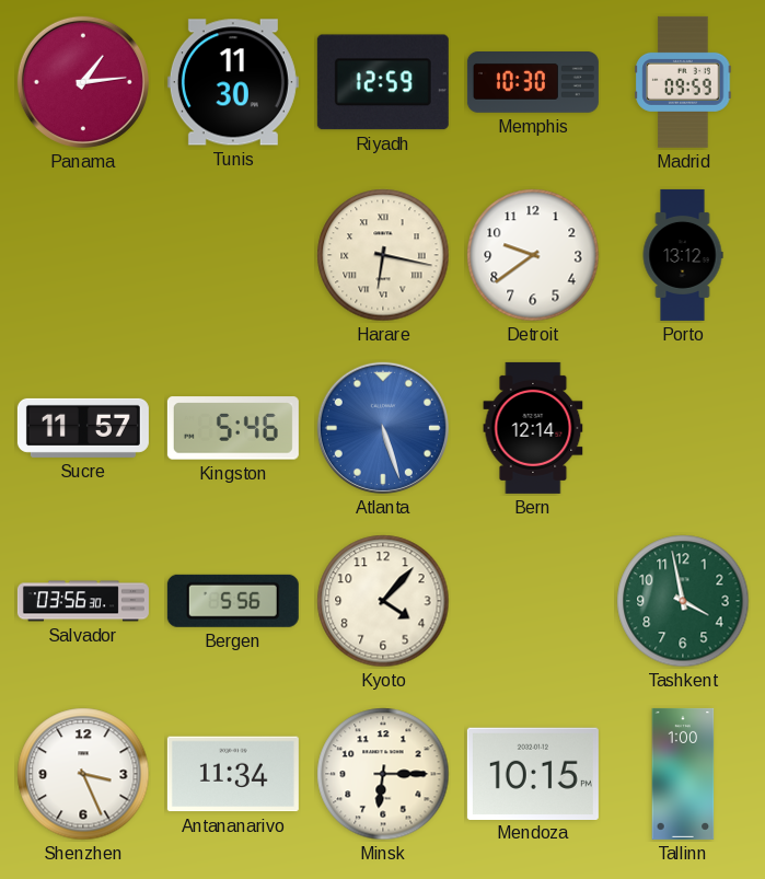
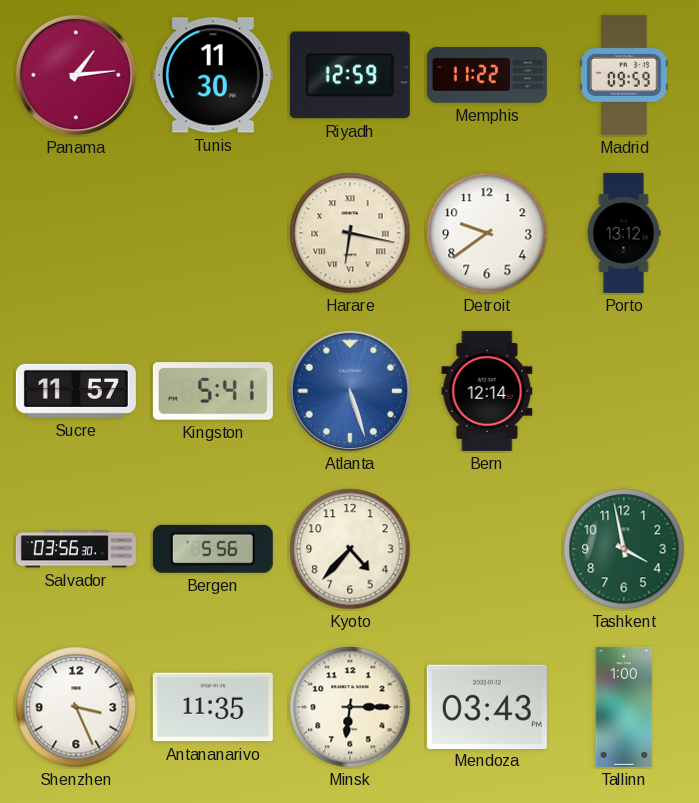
Memphis: 10:30 -> 11:22
Kingston: 5:46 -> 5:41
Kyoto: 4:07 -> 4:37
Antananarivo: 11:34 -> 11:35
Mendoza: 10:15 -> 03:43
